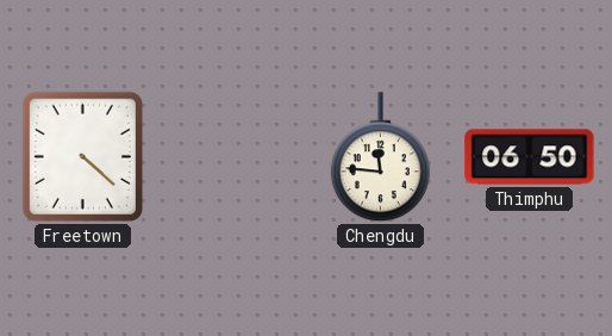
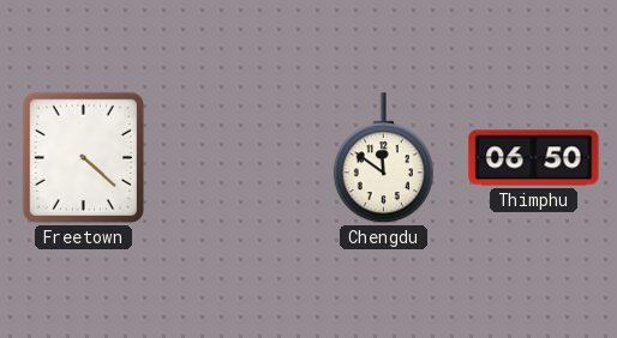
Chengdu: 11:46 -> 11:51
